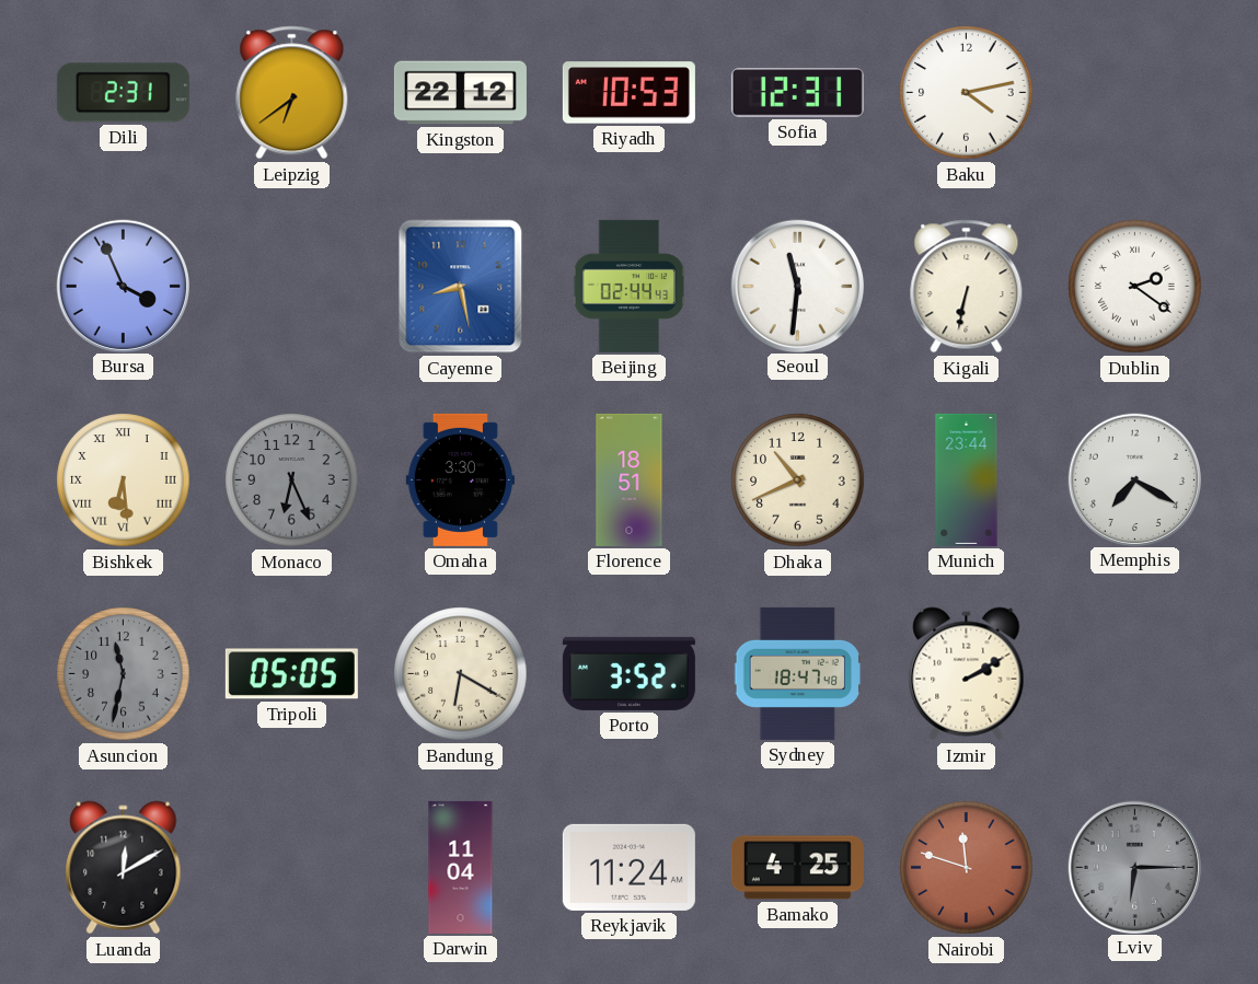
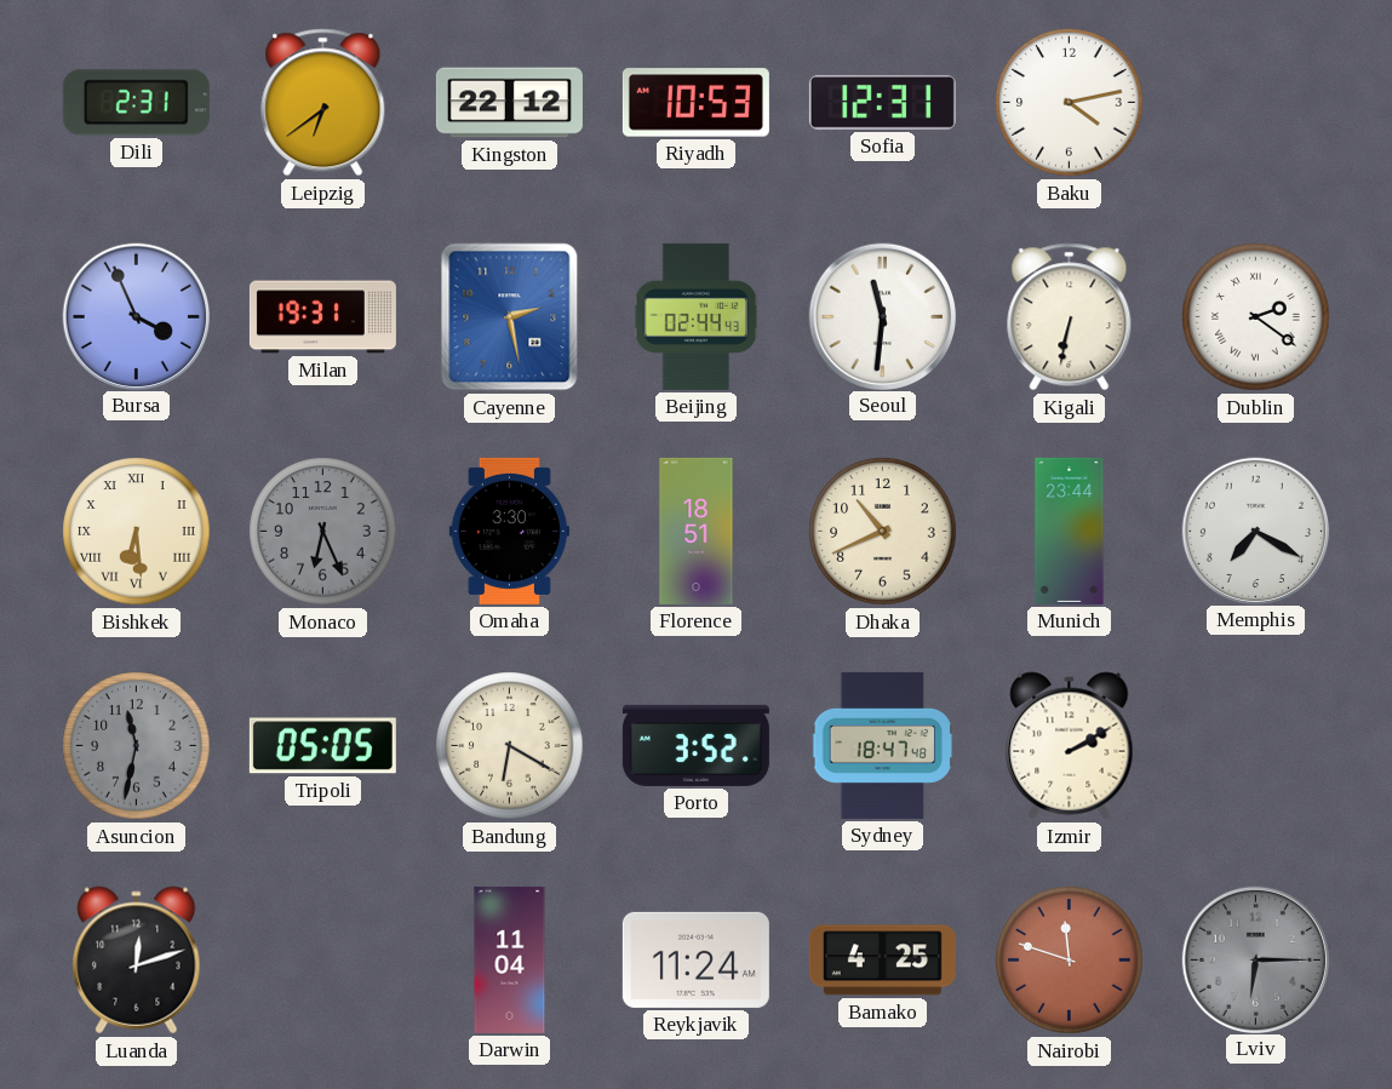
Milan: none -> 19:31
Cayenne: 8:28 -> 2:28
Luanda: 12:10 -> 12:12
